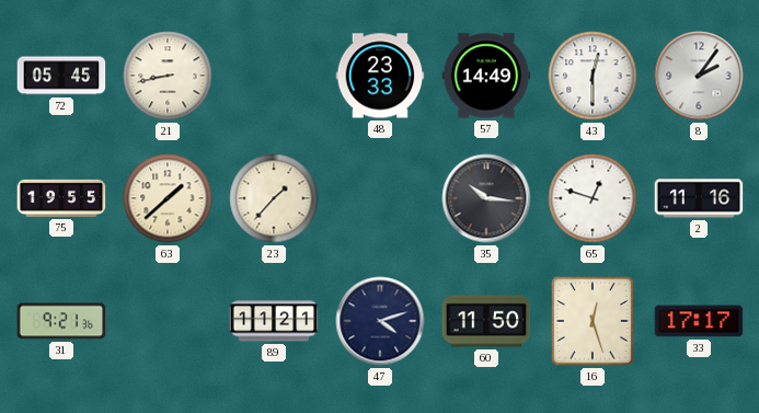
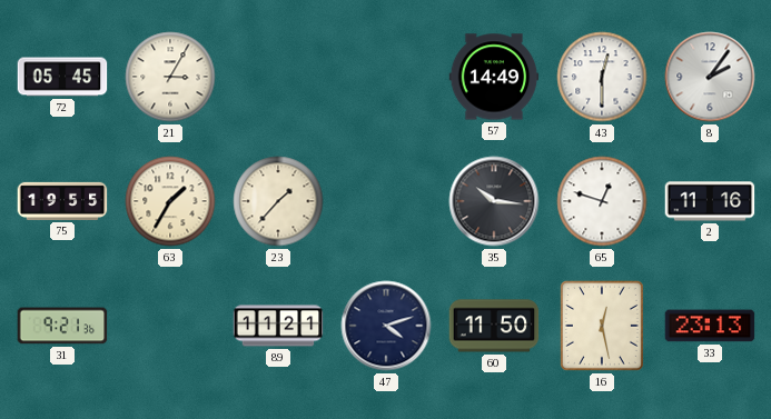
21: 8:43 -> 3:05
48: 23:33 -> none
63: 1:38 -> 1:35
16: 12:27 -> 12:28
33: 17:17 -> 23:13
